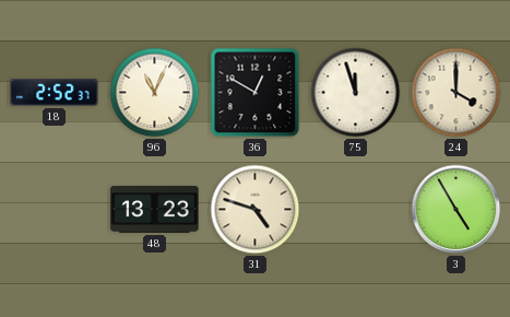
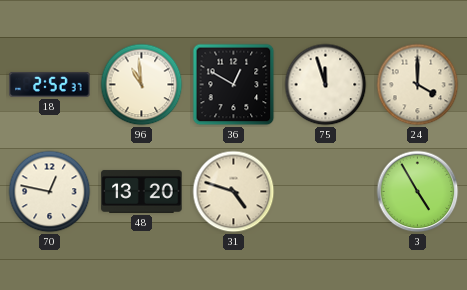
96: 11:04 -> 10:59
70: none -> 12:47
48: 13:23 -> 13:20
